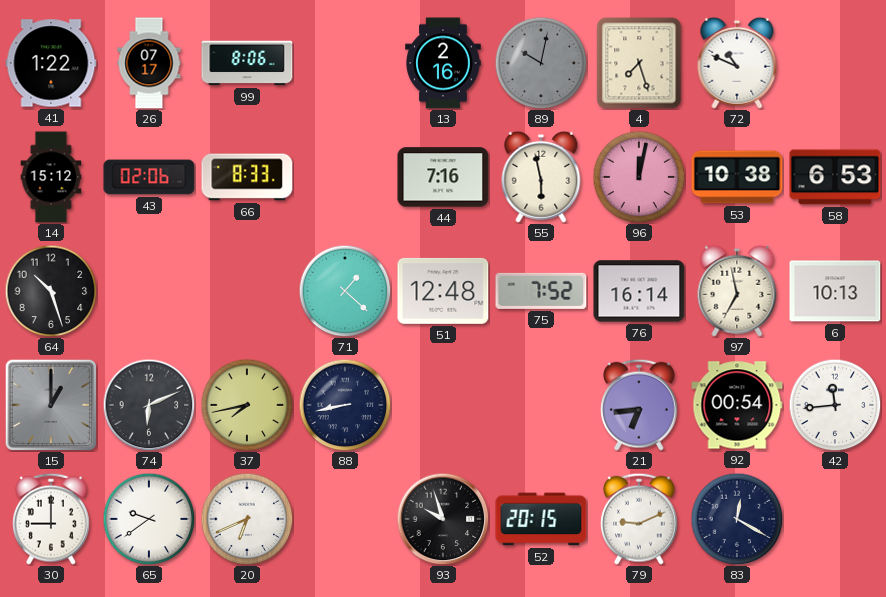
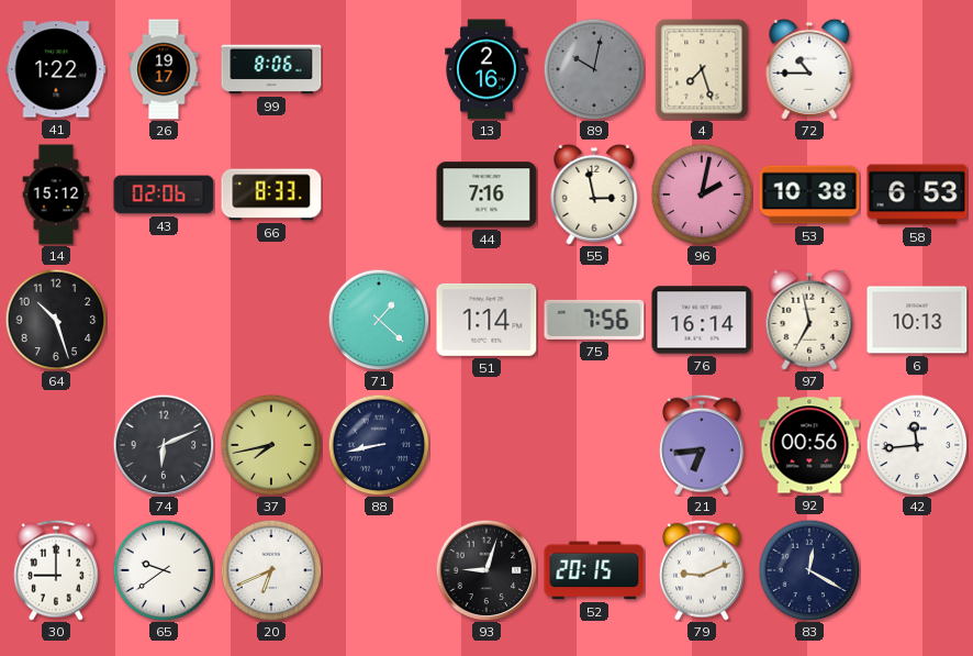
26: 07:17 -> 19:17
72: 10:49 -> 10:45
55: 5:58 -> 2:58
96: 12:02 -> 2:02
51: 12:48 -> 1:14
75: 7:52 -> 7:56
15: 1:00 -> none
92: 00:54 -> 00:56
93: 9:57 -> 9:03
